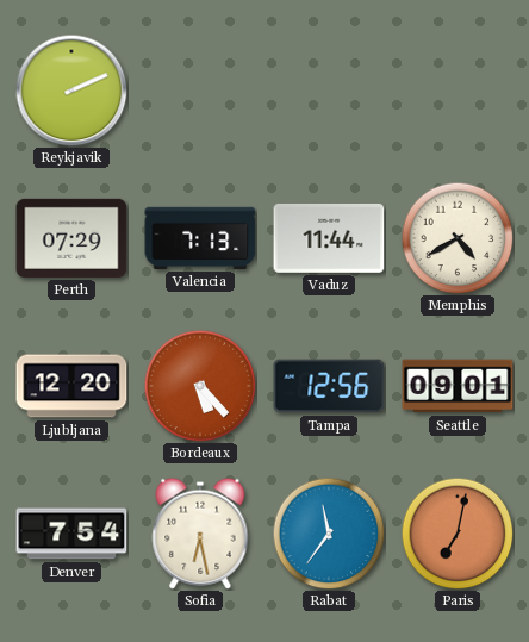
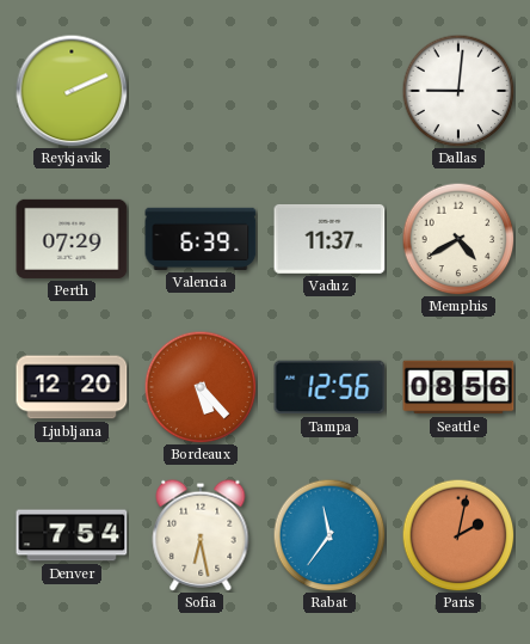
Dallas: none -> 9:01
Valencia: 7:13 -> 6:39
Vaduz: 11:44 -> 11:37
Seattle: 09:01 -> 08:56
Paris: 7:02 -> 2:02
